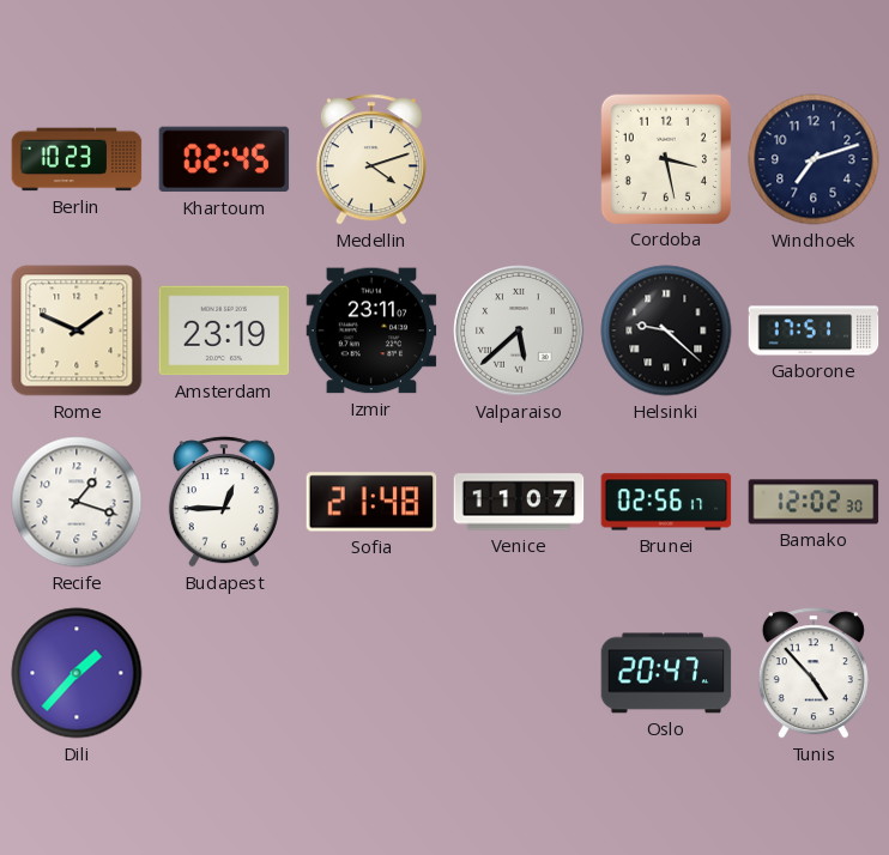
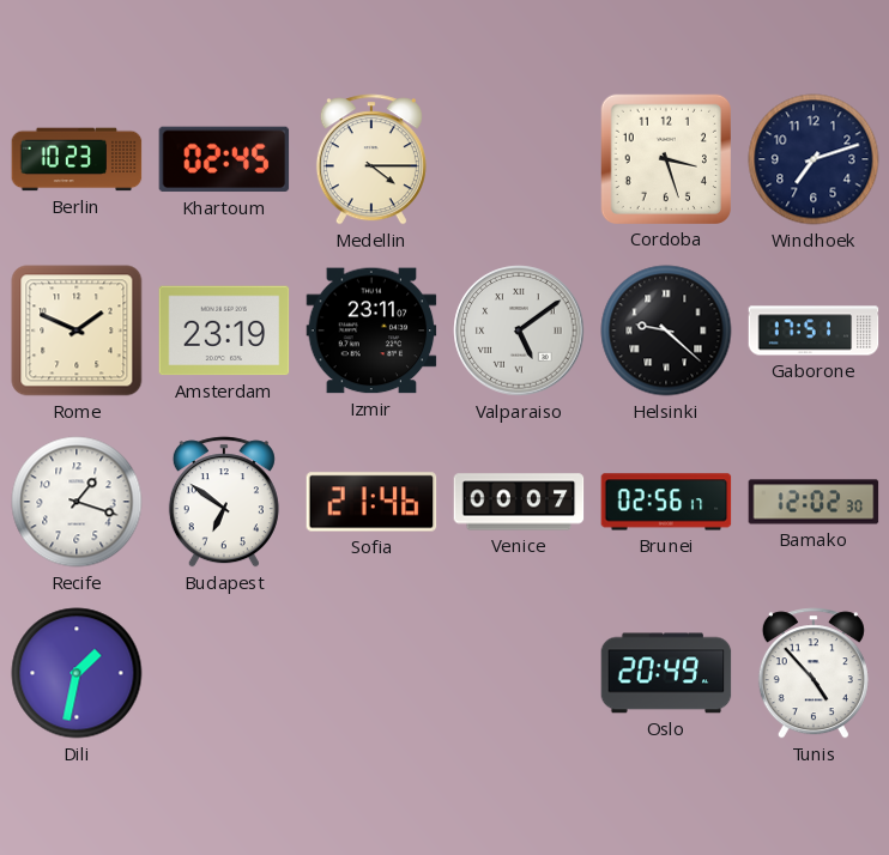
Medellin: 4:12 -> 4:15
Cordoba: 3:28 -> 3:27
Valparaiso: 5:38 -> 5:09
Budapest: 12:45 -> 6:51
Sofia: 21:48 -> 21:46
Venice: 11:07 -> 00:07
Dili: 1:37 -> 1:32
Oslo: 20:47 -> 20:49
